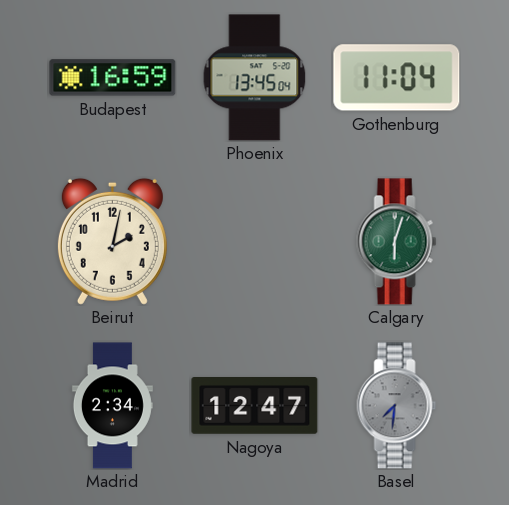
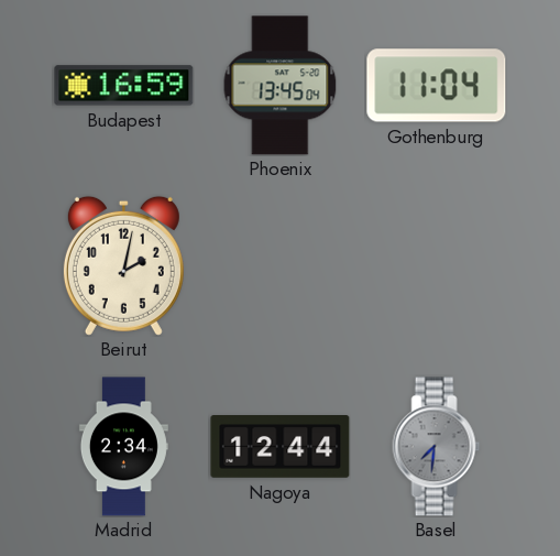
Calgary: 6:03 -> none
Nagoya: 12:47 -> 12:44
